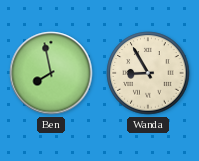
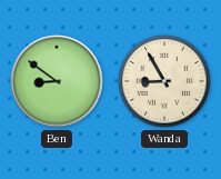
Ben: 7:58 -> 8:51
